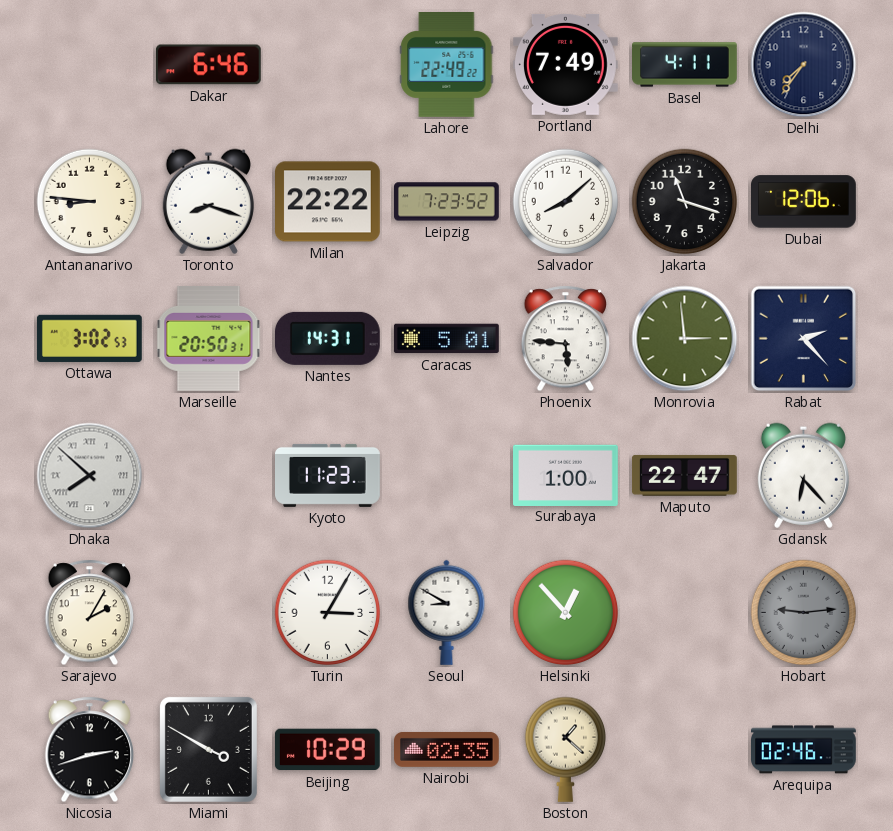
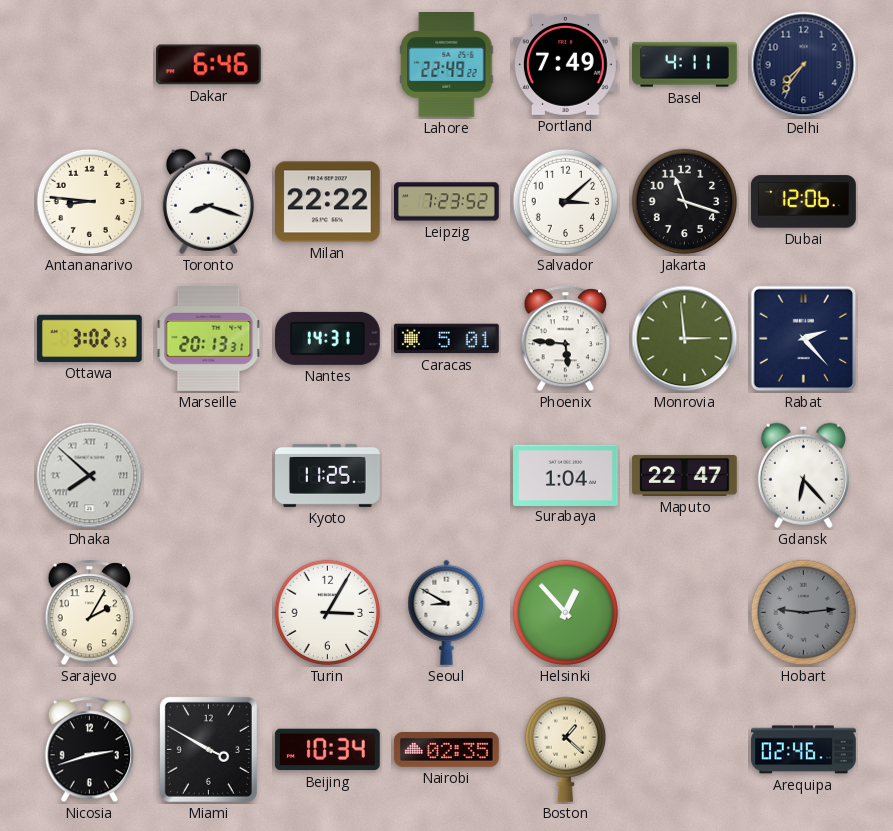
Salvador: 8:08 -> 3:08
Marseille: 20:50 -> 20:13
Kyoto: 11:23 -> 11:25
Surabaya: 1:00 -> 1:04
Beijing: 10:29 -> 10:34
